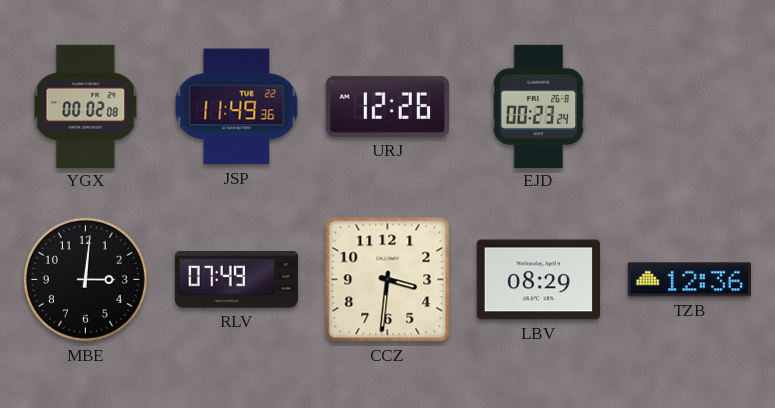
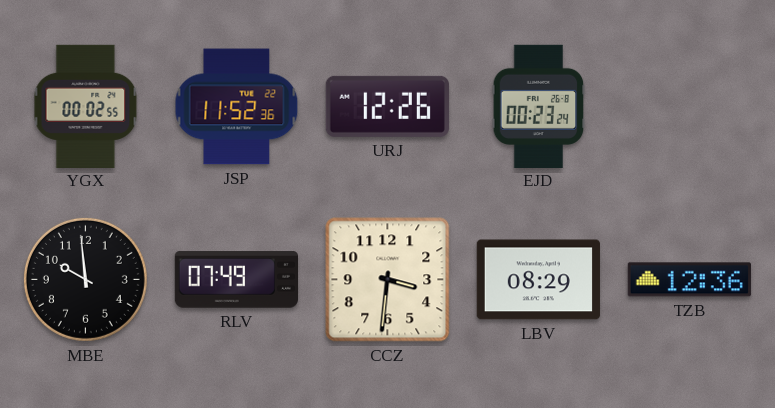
YGX: 00:02:08 -> 00:02:55
JSP: 11:49 -> 11:52
MBE: 3:01 -> 9:59
